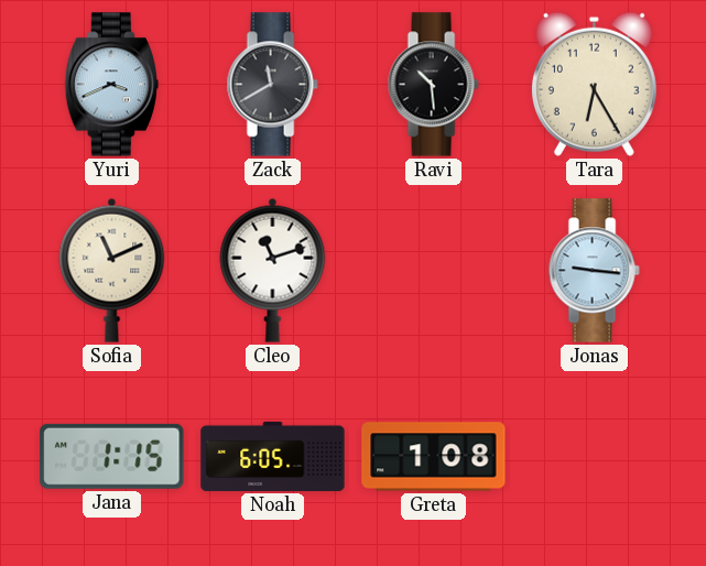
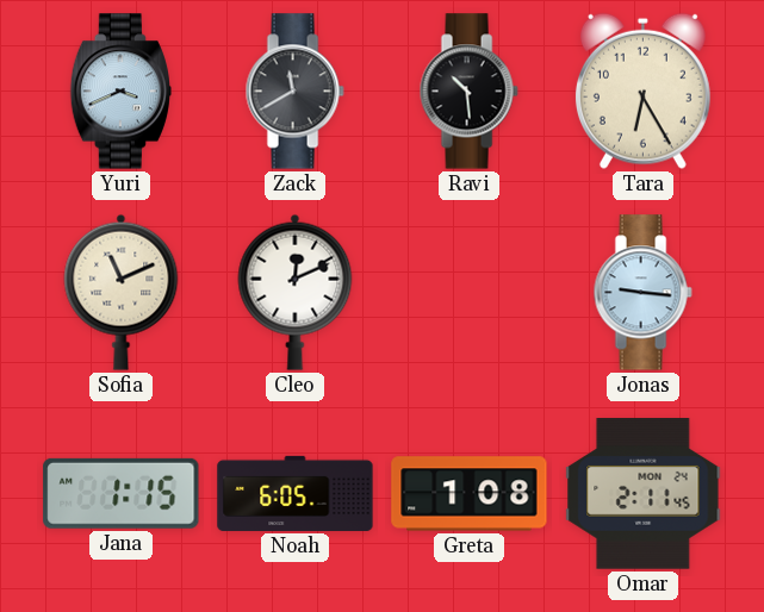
Cleo: 11:12 -> 12:11
Omar: none -> 2:11
